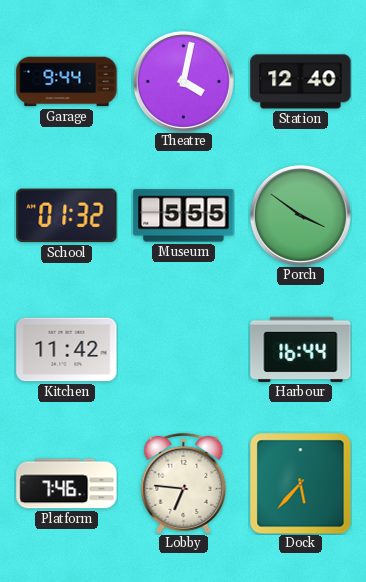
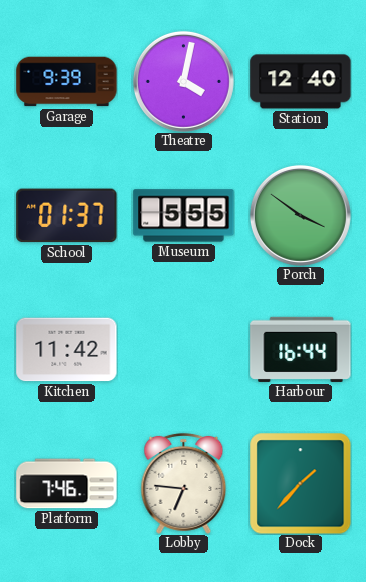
Garage: 9:44 -> 9:39
School: 01:32 -> 01:37
Dock: 5:37 -> 1:37
